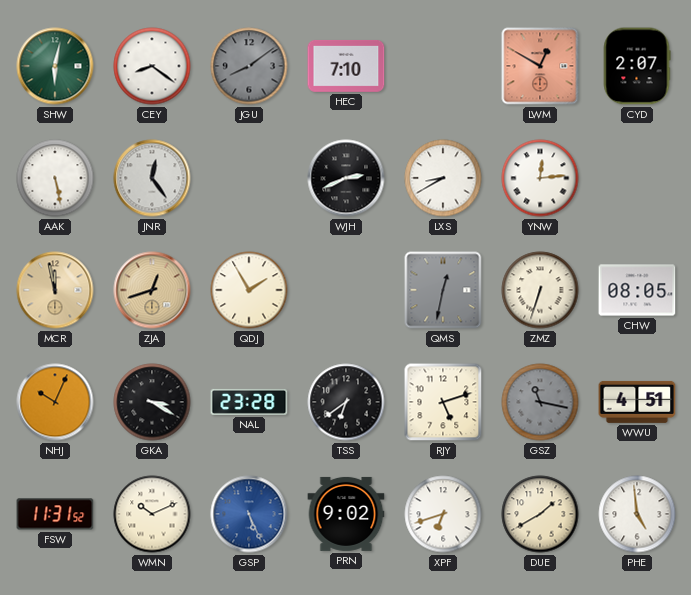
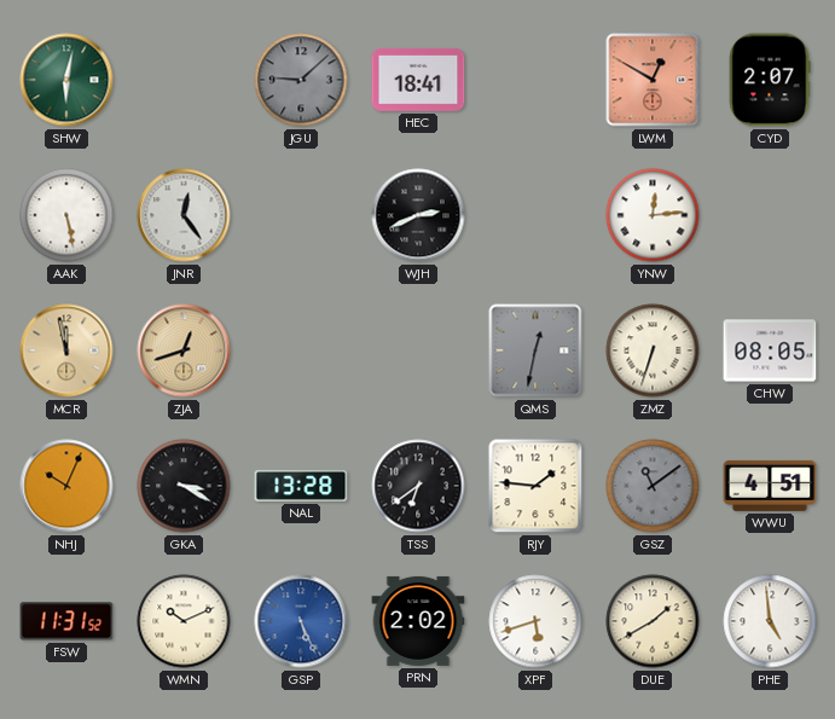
CEY: 8:21 -> none
JGU: 8:09 -> 9:08
HEC: 7:10 -> 18:41
LXS: 8:40 -> none
QDJ: 1:55 -> none
NAL: 23:28 -> 13:28
RJY: 5:12 -> 1:46
GSZ: 11:17 -> 11:09
PRN: 9:02 -> 2:02
XPF: 6:42 -> 5:42
